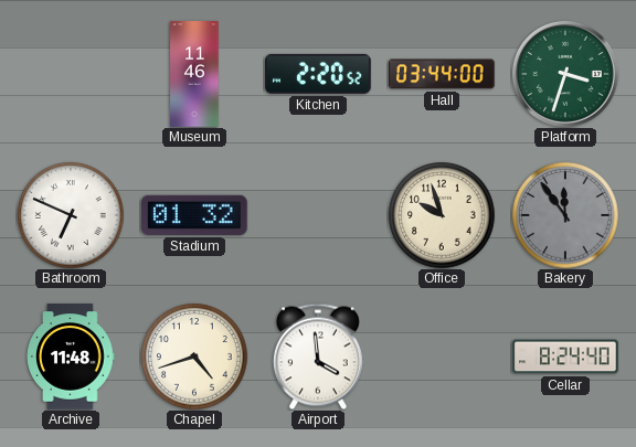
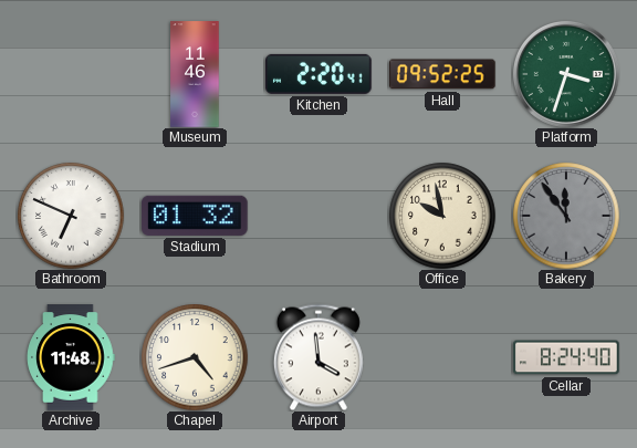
Kitchen: 2:20:52 -> 2:20:41
Hall: 03:44 -> 09:52
Office: 9:57 -> 9:58
